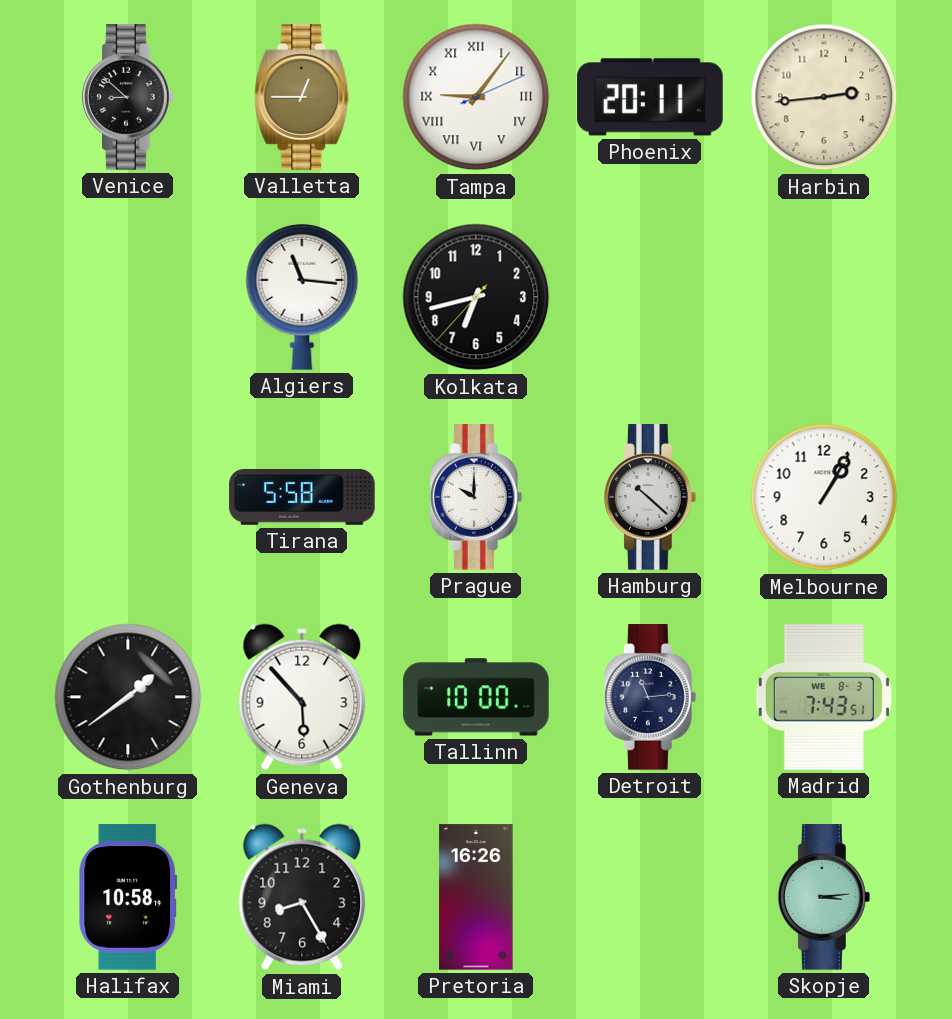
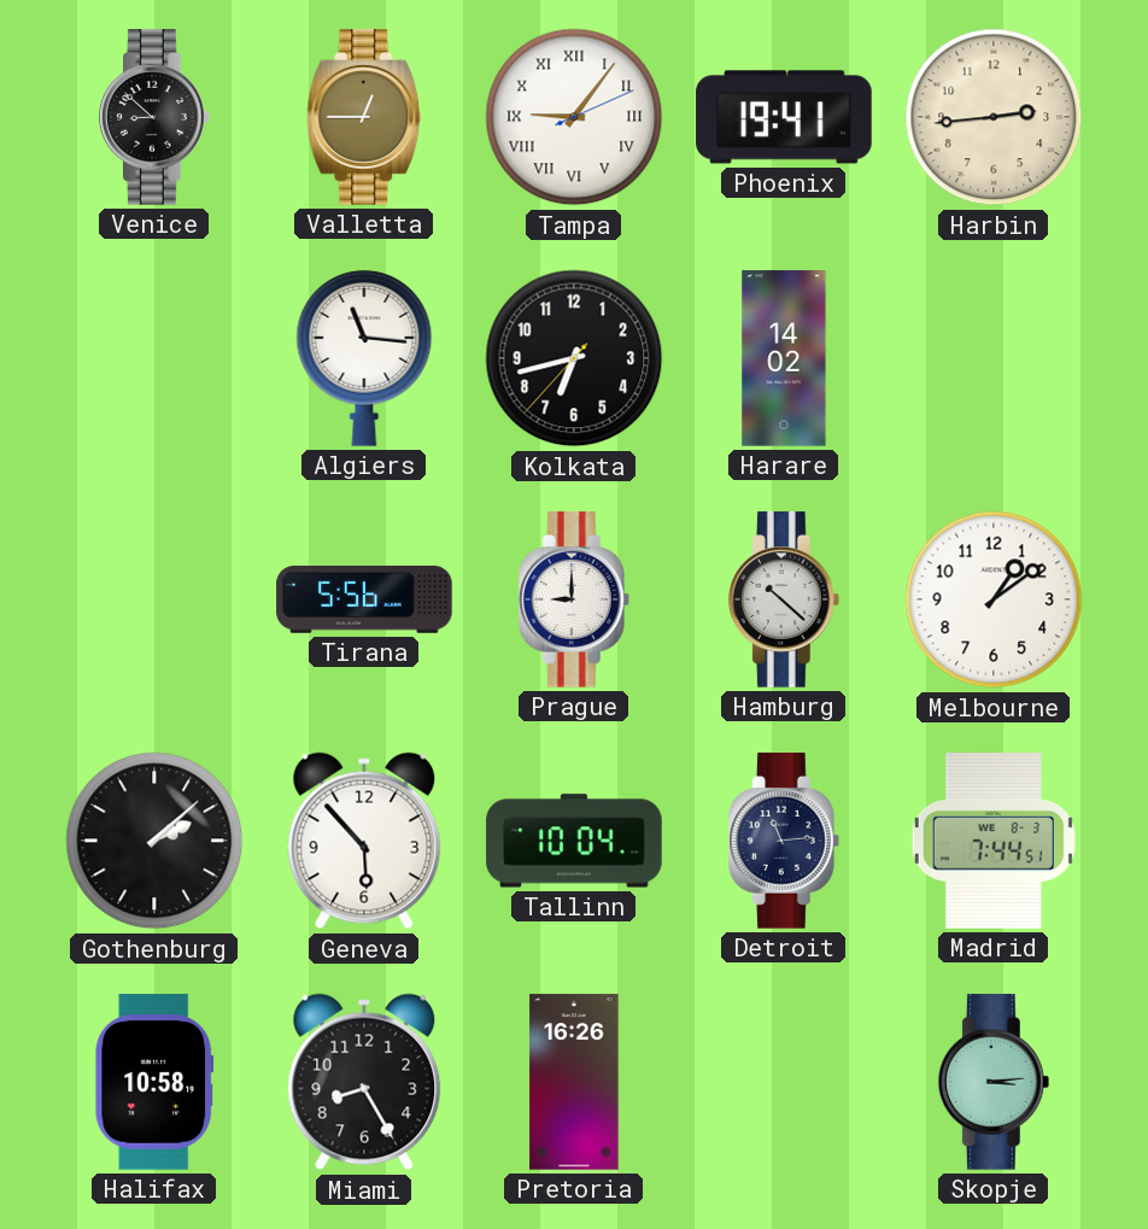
Phoenix: 20:11 -> 19:41
Harare: none -> 14:02
Tirana: 5:58 -> 5:56
Prague: 10:00 -> 9:00
Melbourne: 1:05 -> 1:09
Gothenburg: 1:39 -> 2:08
Tallinn: 10:00 -> 10:04
Madrid: 7:43 -> 7:44
